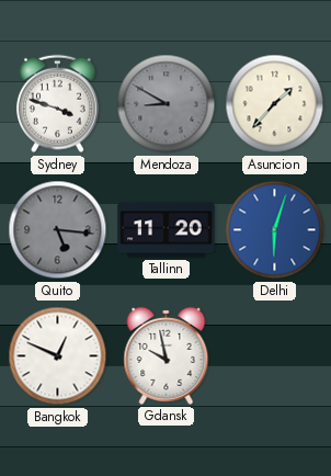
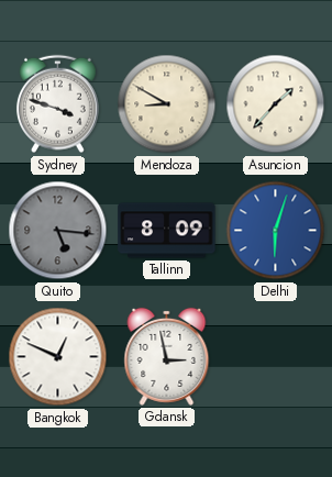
Mendoza dial: grey -> cream
Tallinn: 11:20 -> 8:09
Gdansk: 9:58 -> 2:58
